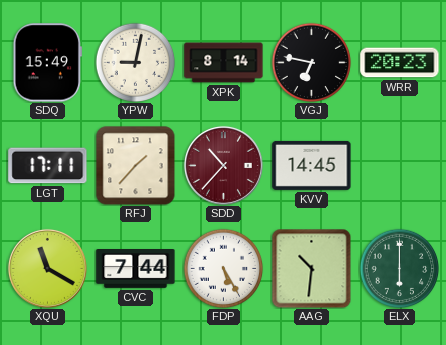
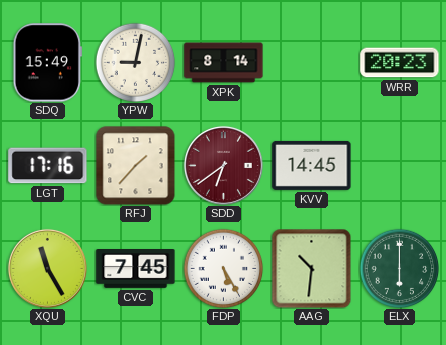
VGJ: 6:47 -> none
LGT: 17:11 -> 17:16
SDD: 10:37 -> 6:39
XQU: 11:20 -> 11:25
CVC: 7:44 -> 7:45
